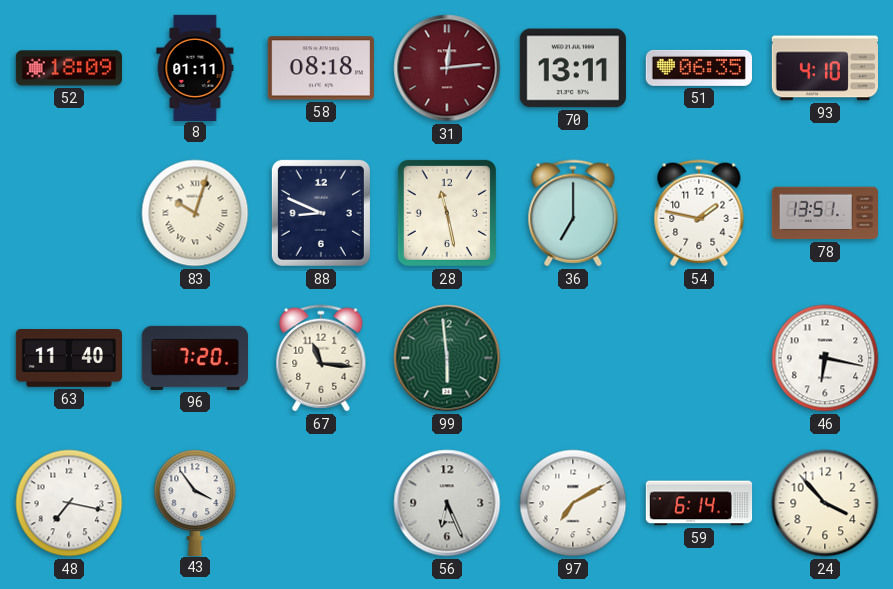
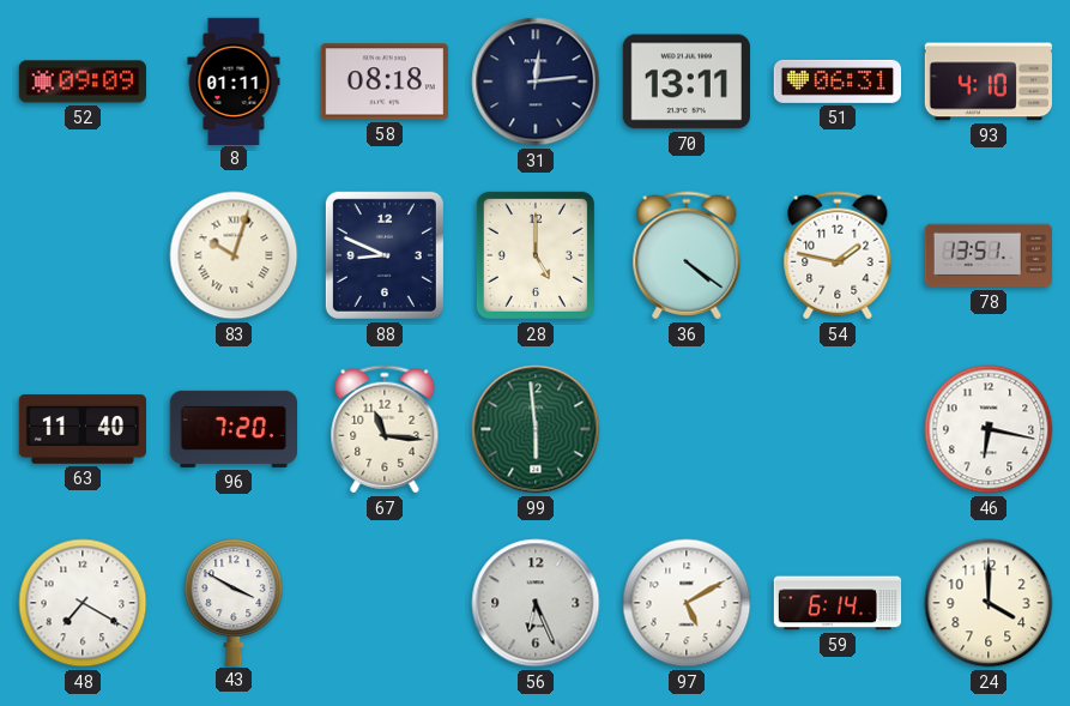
52: 18:09 -> 09:09
31 dial: burgundy -> navy
51: 06:35 -> 06:31
28: 11:28 -> 5:00
36: 7:00 -> 4:21
48: 7:17 -> 7:20
43: 3:54 -> 3:50
97: 7:10 -> 5:10
24: 3:53 -> 4:00
